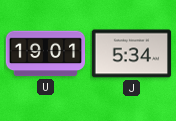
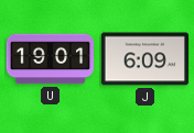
J: 5:34 -> 6:09
